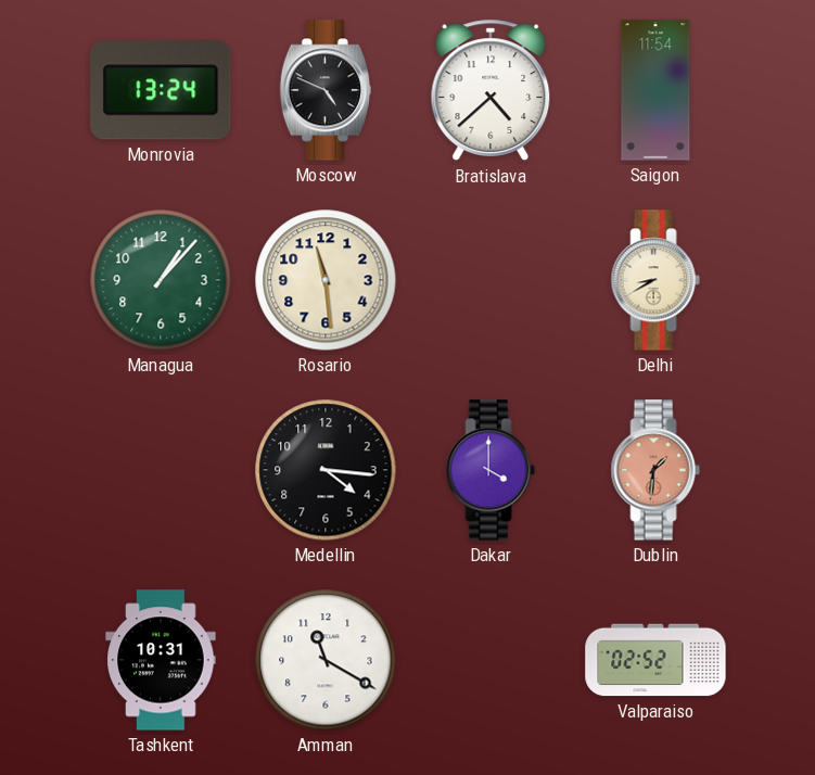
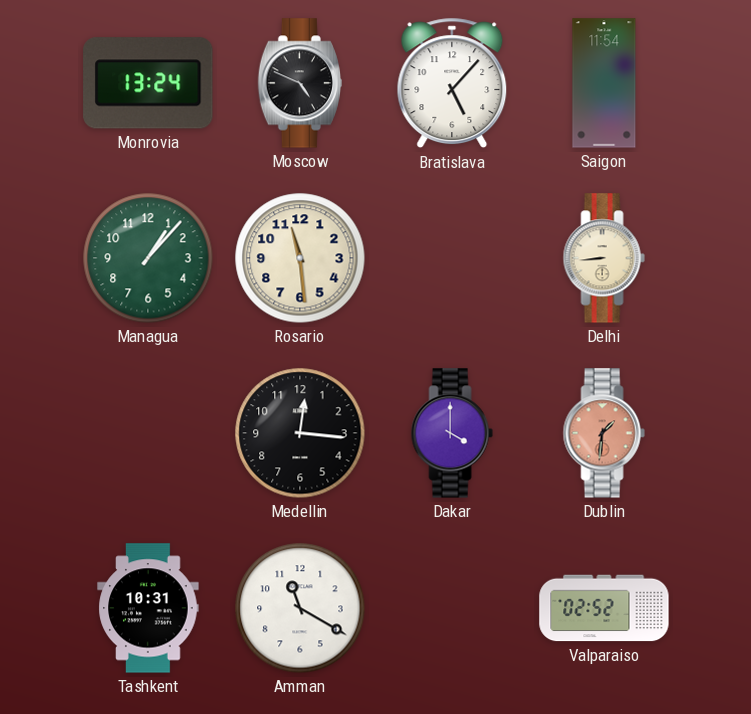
Bratislava: 4:38 -> 5:07
Delhi: 8:40 -> 8:44
Medellin: 4:16 -> 12:16
